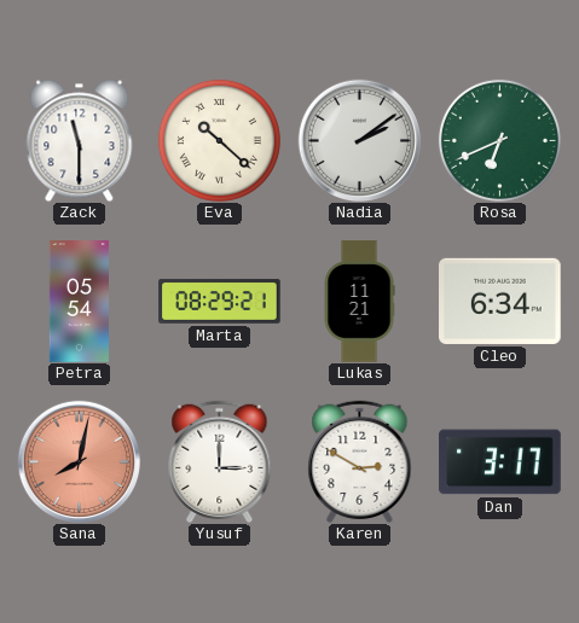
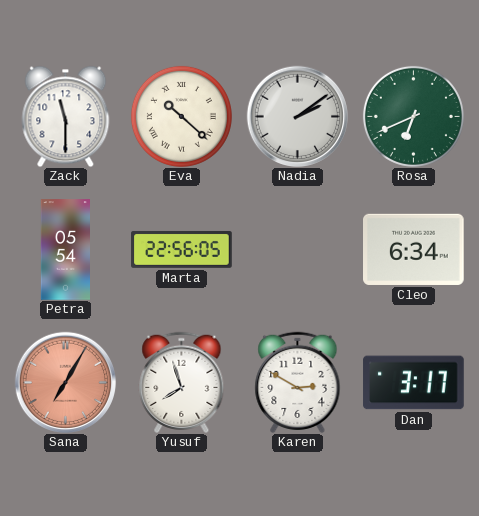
Marta: 08:29 -> 22:56
Lukas: 11:21 -> none
Sana: 8:02 -> 7:05
Yusuf: 3:00 -> 7:57
